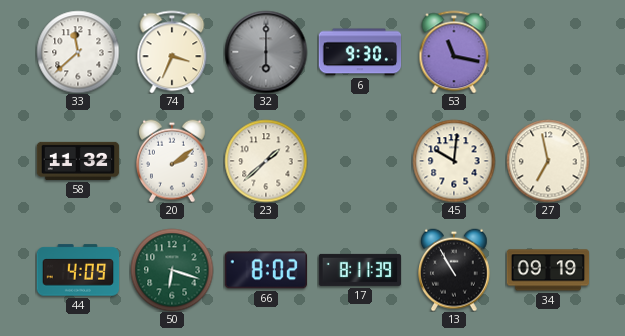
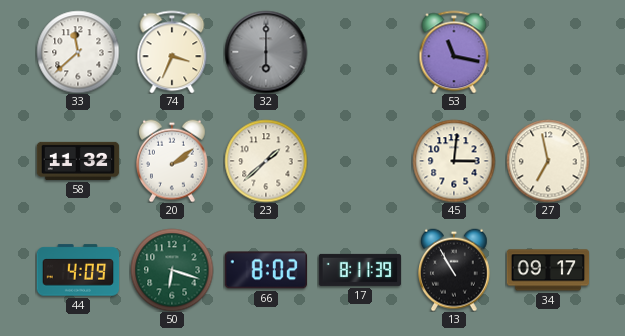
6: 9:30 -> none
45: 10:01 -> 3:01
34: 09:19 -> 09:17
